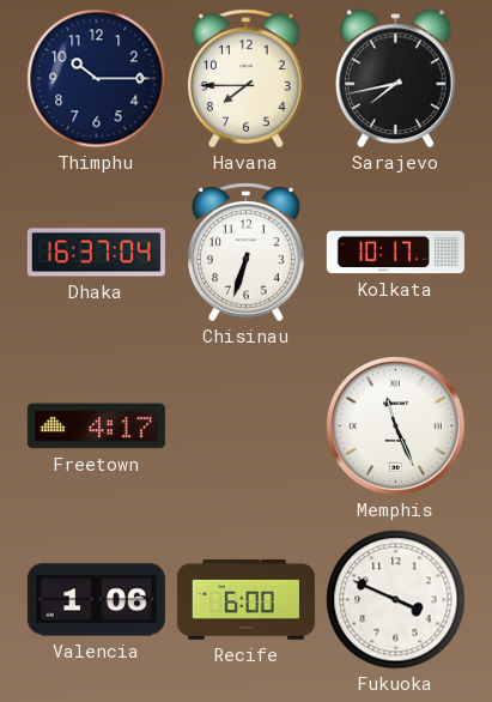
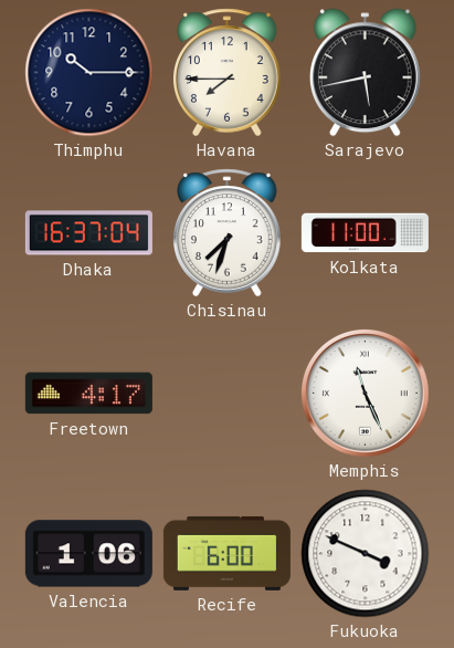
Sarajevo: 7:43 -> 5:43
Chisinau: 6:33 -> 7:33
Kolkata: 10:17 -> 11:00
